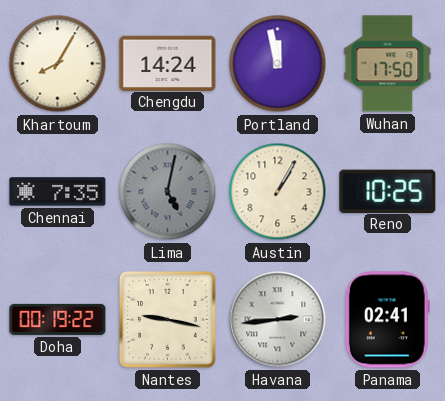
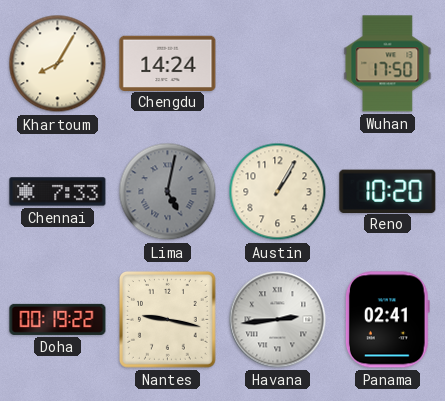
Portland: 11:58 -> none
Chennai: 7:35 -> 7:33
Reno: 10:25 -> 10:20
